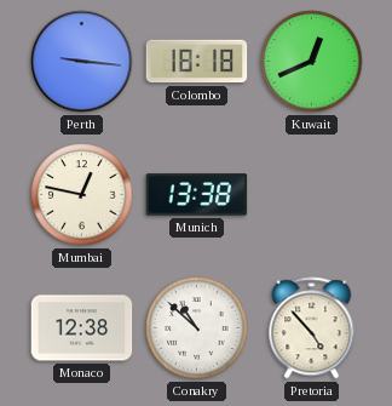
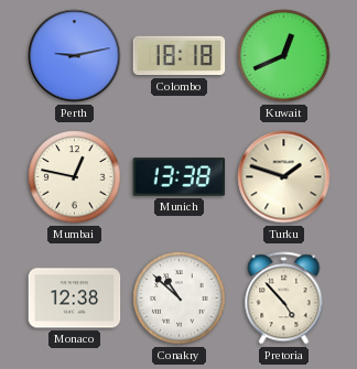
Perth: 9:16 -> 9:13
Turku: none -> 1:48
